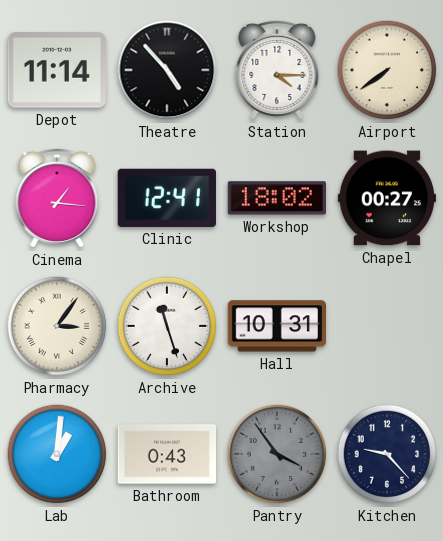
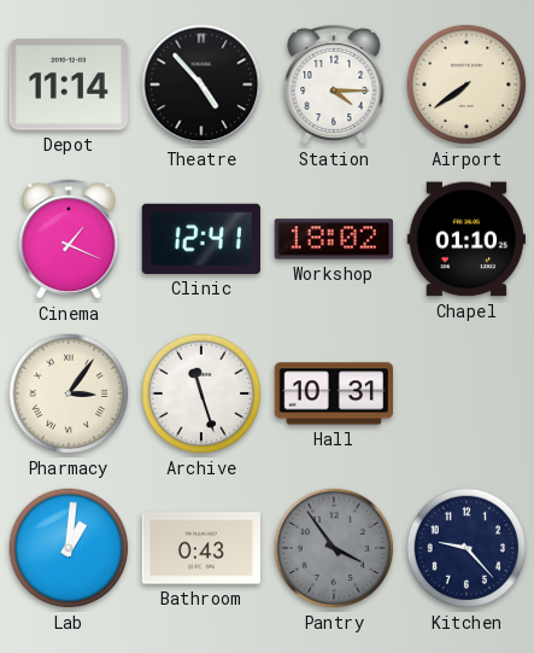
Cinema: 1:16 -> 1:19
Chapel: 00:27 -> 01:10
